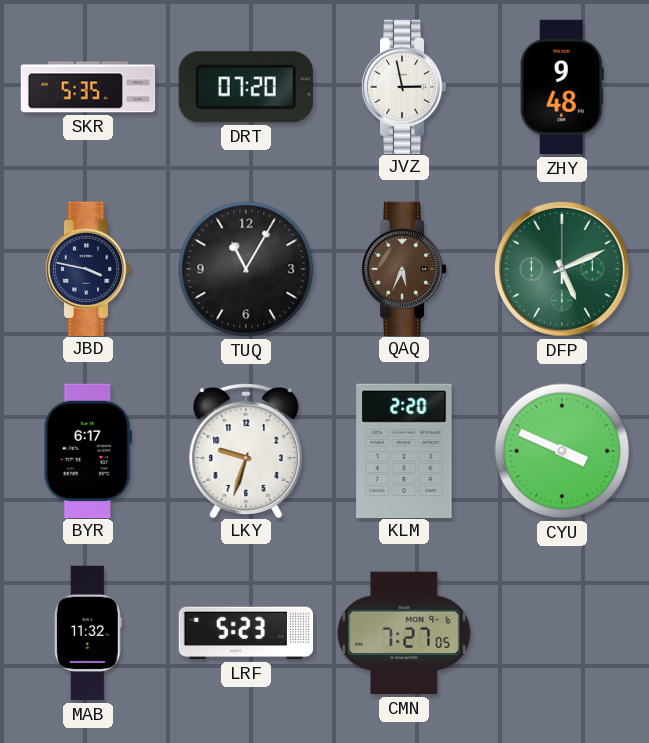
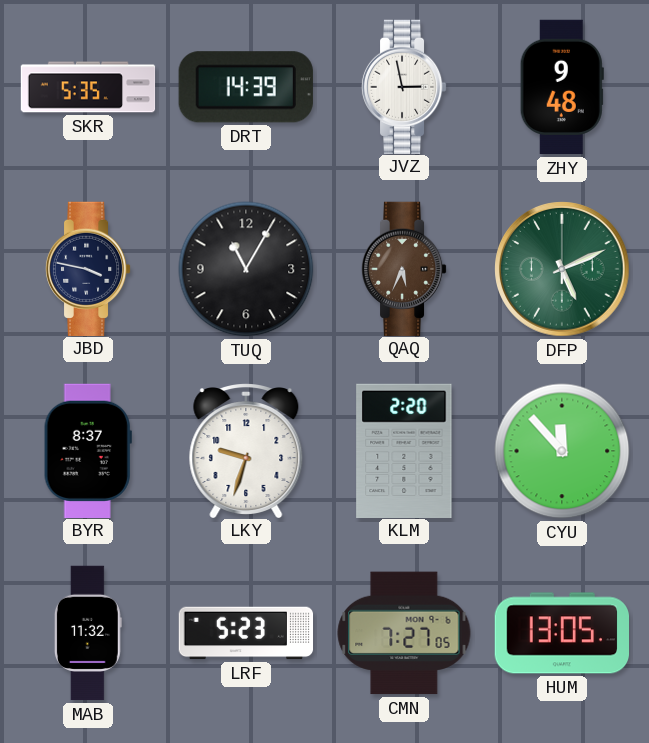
DRT: 07:20 -> 14:39
BYR: 6:17 -> 8:37
CYU: 3:49 -> 11:53
HUM: none -> 13:05
